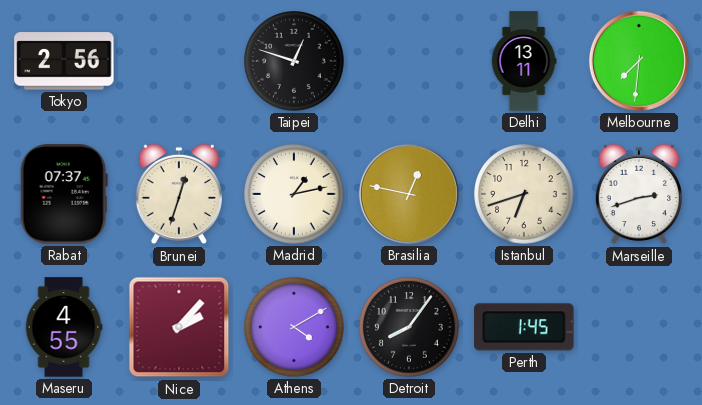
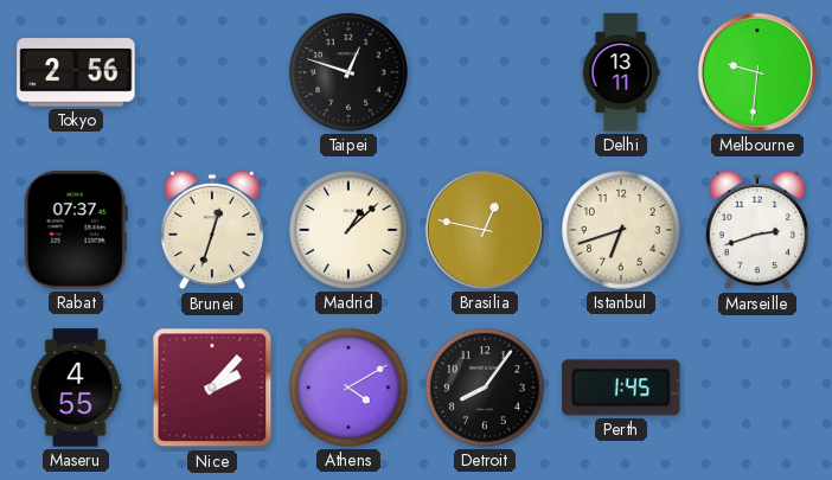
Melbourne: 7:31 -> 9:31
Madrid: 1:13 -> 1:08
